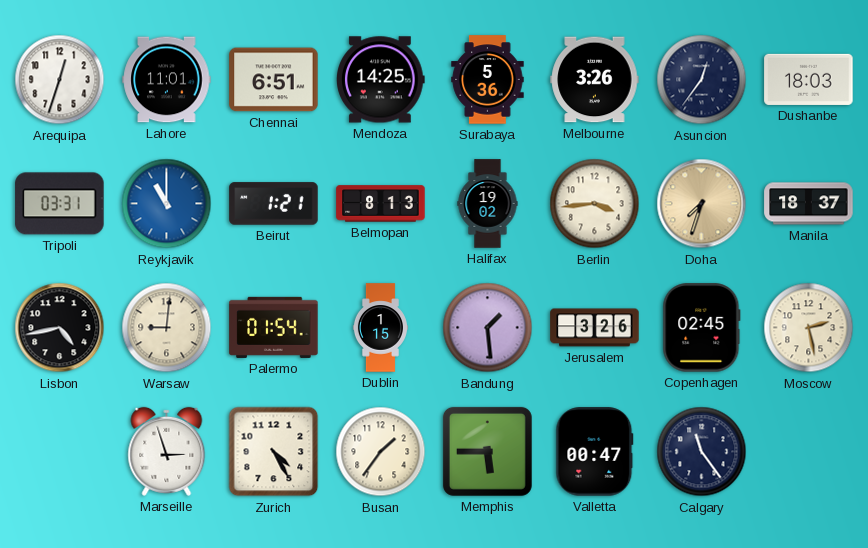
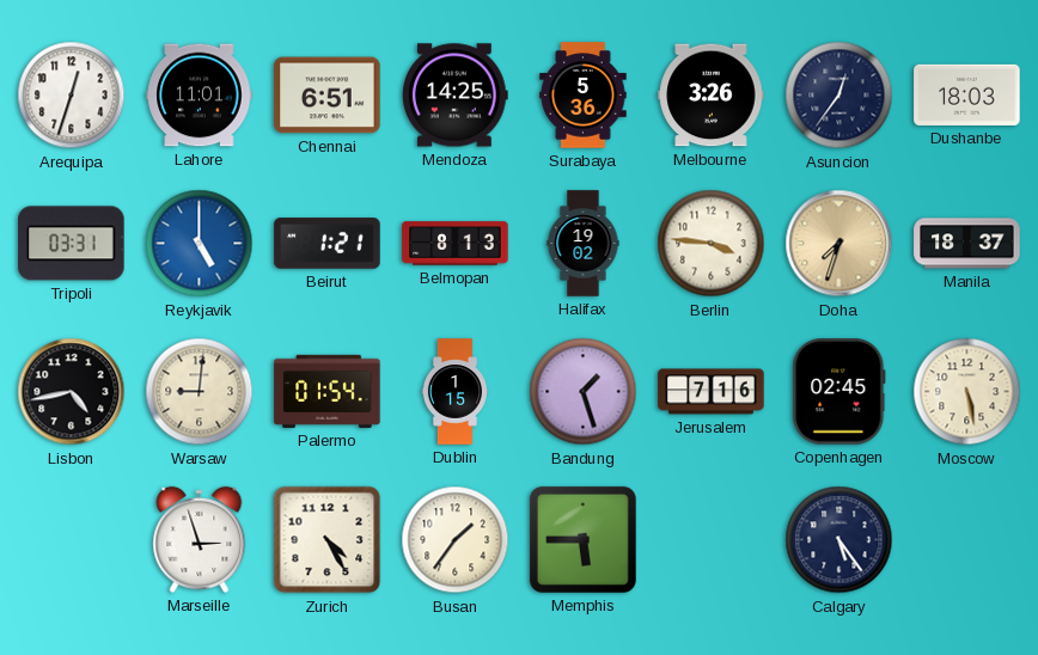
Reykjavik: 11:00 -> 5:00
Berlin: 3:44 -> 3:46
Bandung: 1:29 -> 1:27
Jerusalem: 3:26 -> 7:16
Moscow: 2:28 -> 5:28
Valletta: 00:47 -> none
Calgary: 11:24 -> 5:24
